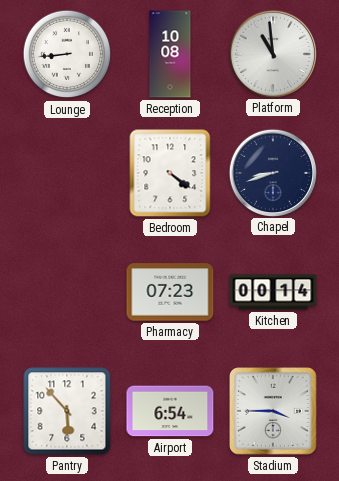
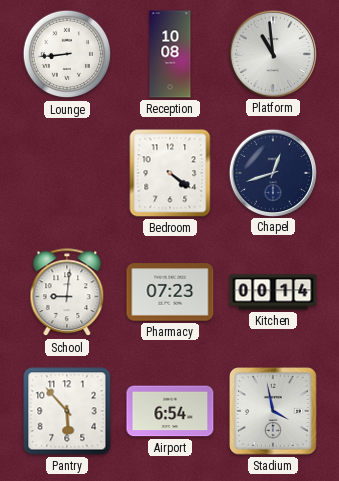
Chapel: 8:42 -> 12:42
School: none -> 9:01
Stadium: 3:45 -> 3:58
